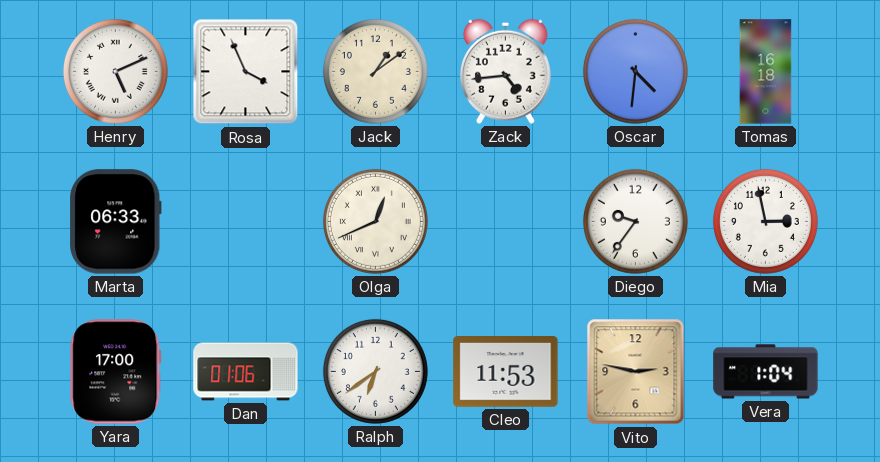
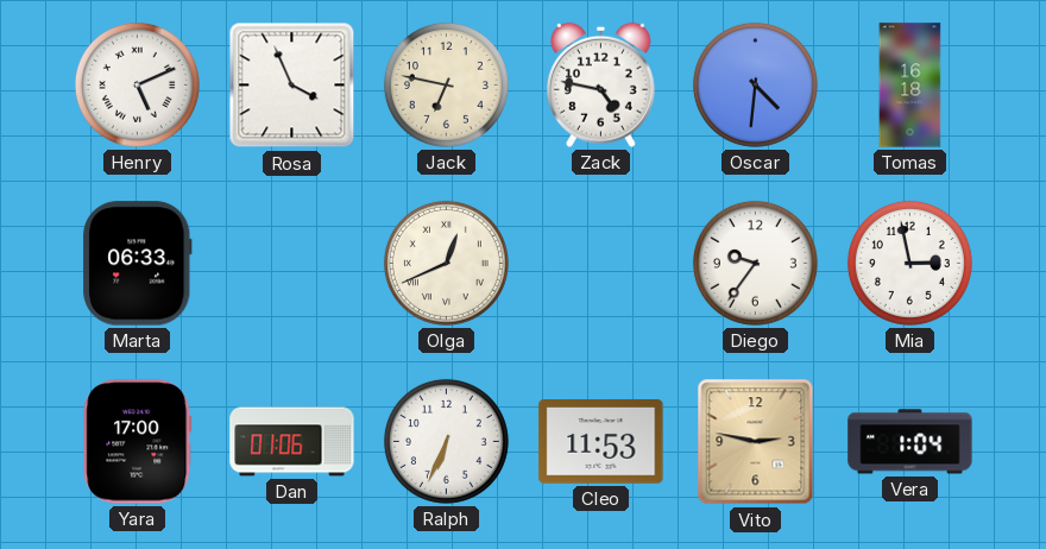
Jack: 1:09 -> 6:47
Zack: 4:44 -> 4:47
Ralph: 6:39 -> 6:34
